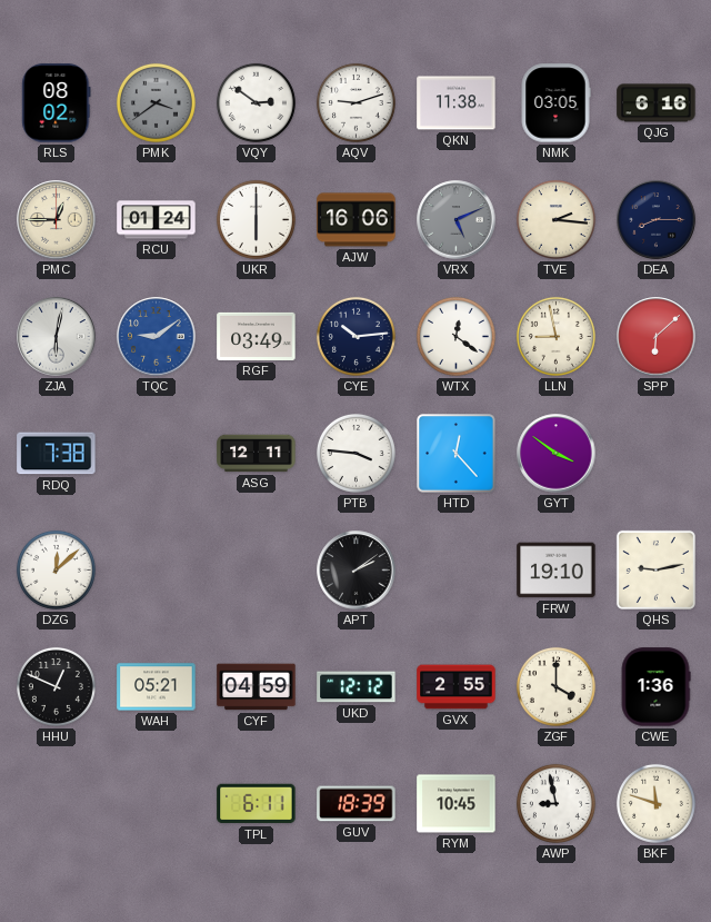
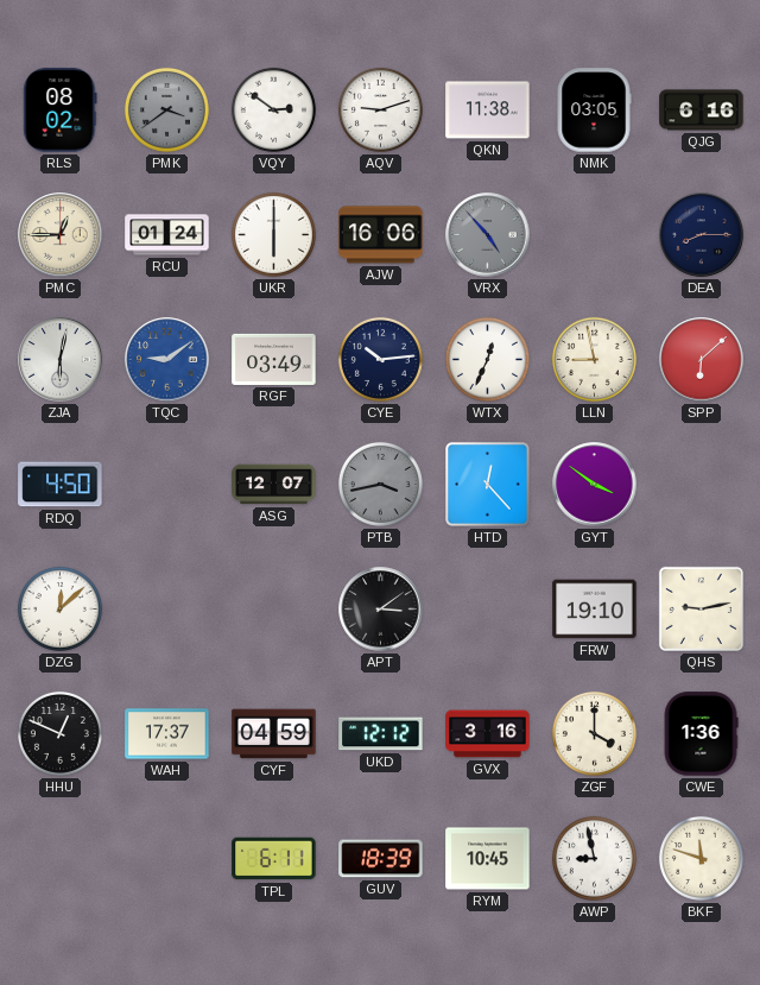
VRX: 5:11 -> 4:53
TVE: 2:16 -> none
WTX: 12:21 -> 12:34
RDQ: 7:38 -> 4:50
ASG: 12:11 -> 12:07
PTB: 3:46 -> 3:43
PTB dial: white -> grey
APT: 2:09 -> 3:09
WAH: 05:21 -> 17:37
GVX: 2:55 -> 3:16
